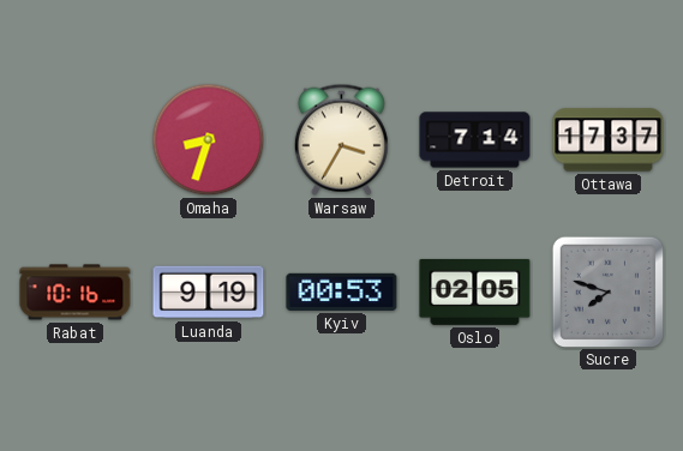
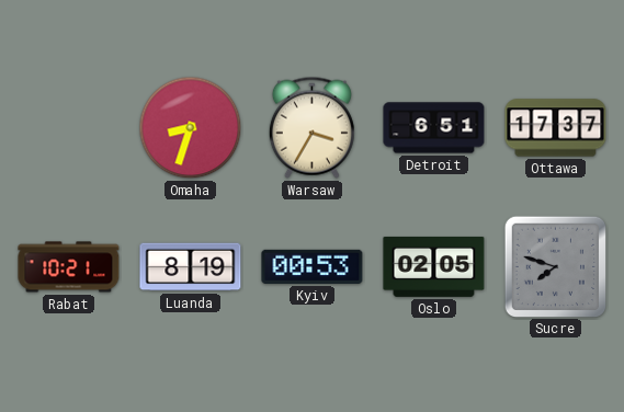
Detroit: 7:14 -> 6:51
Rabat: 10:16 -> 10:21
Luanda: 9:19 -> 8:19
